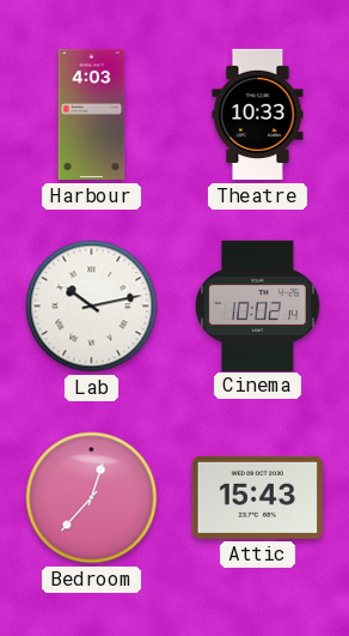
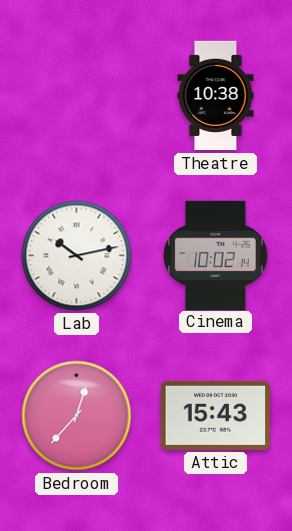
Harbour: 4:03 -> none
Theatre: 10:33 -> 10:38
